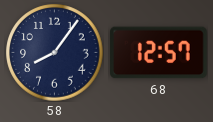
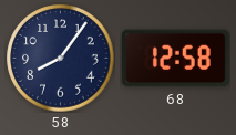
68: 12:57 -> 12:58
